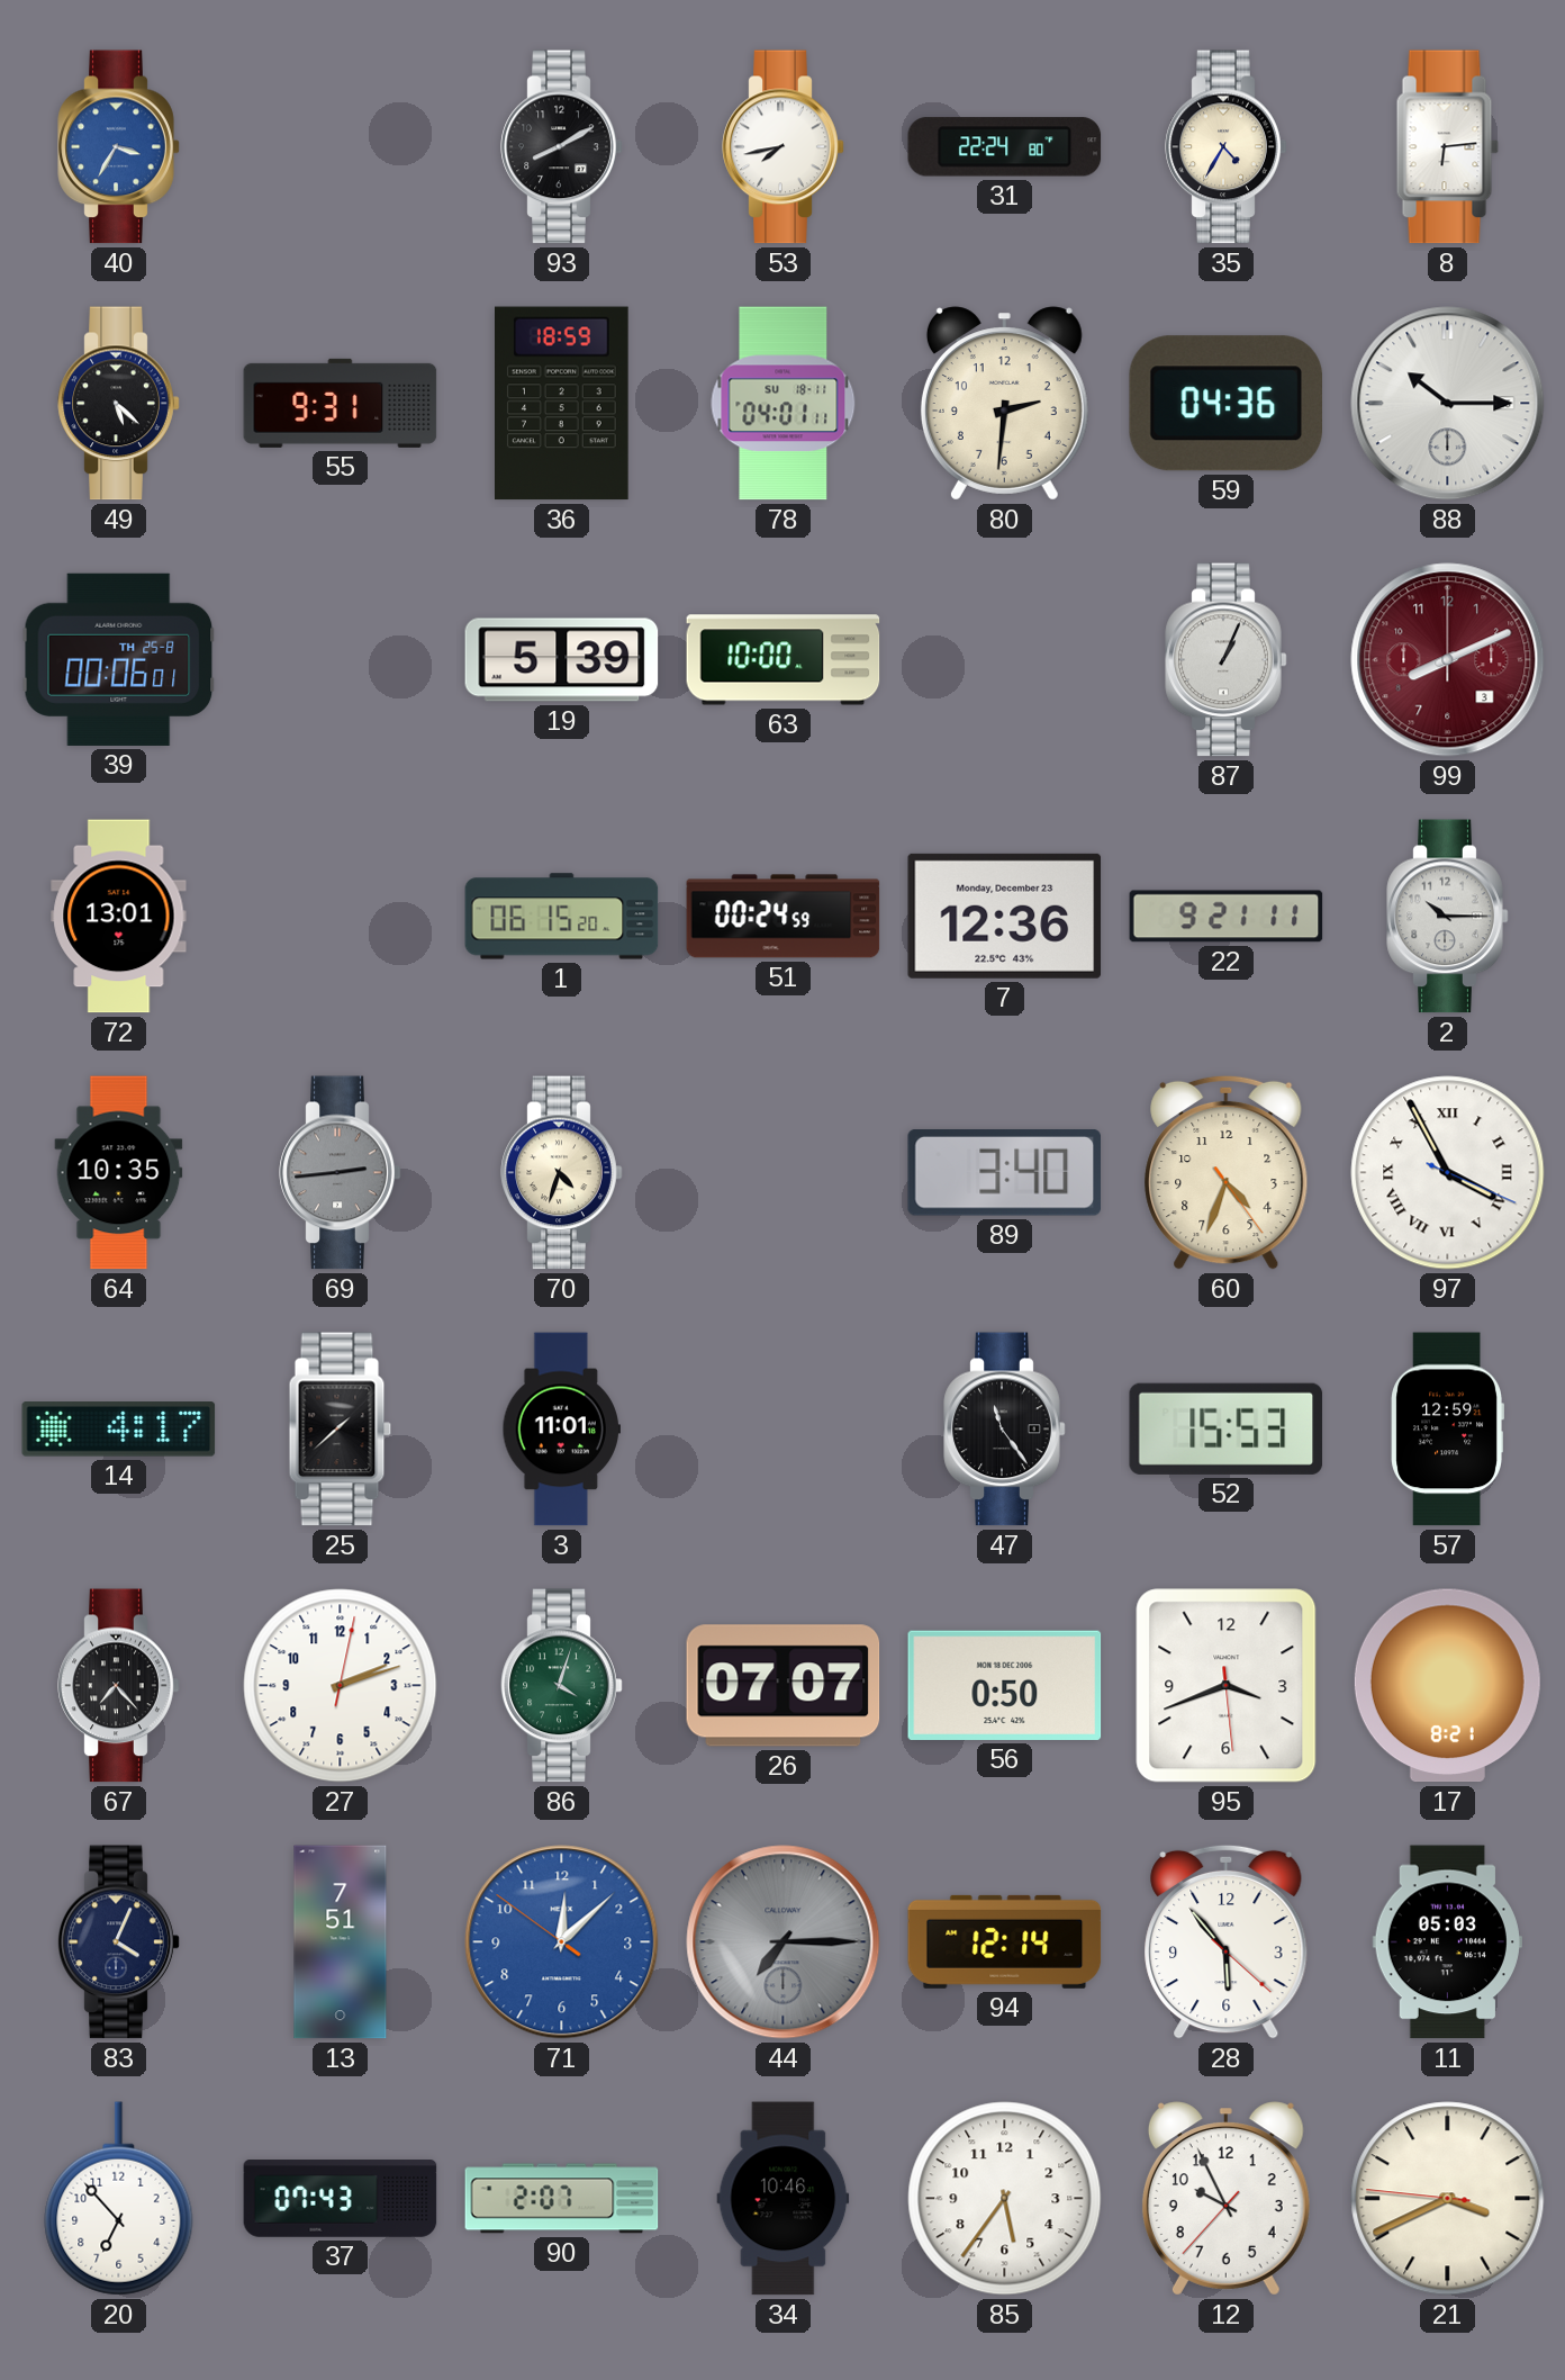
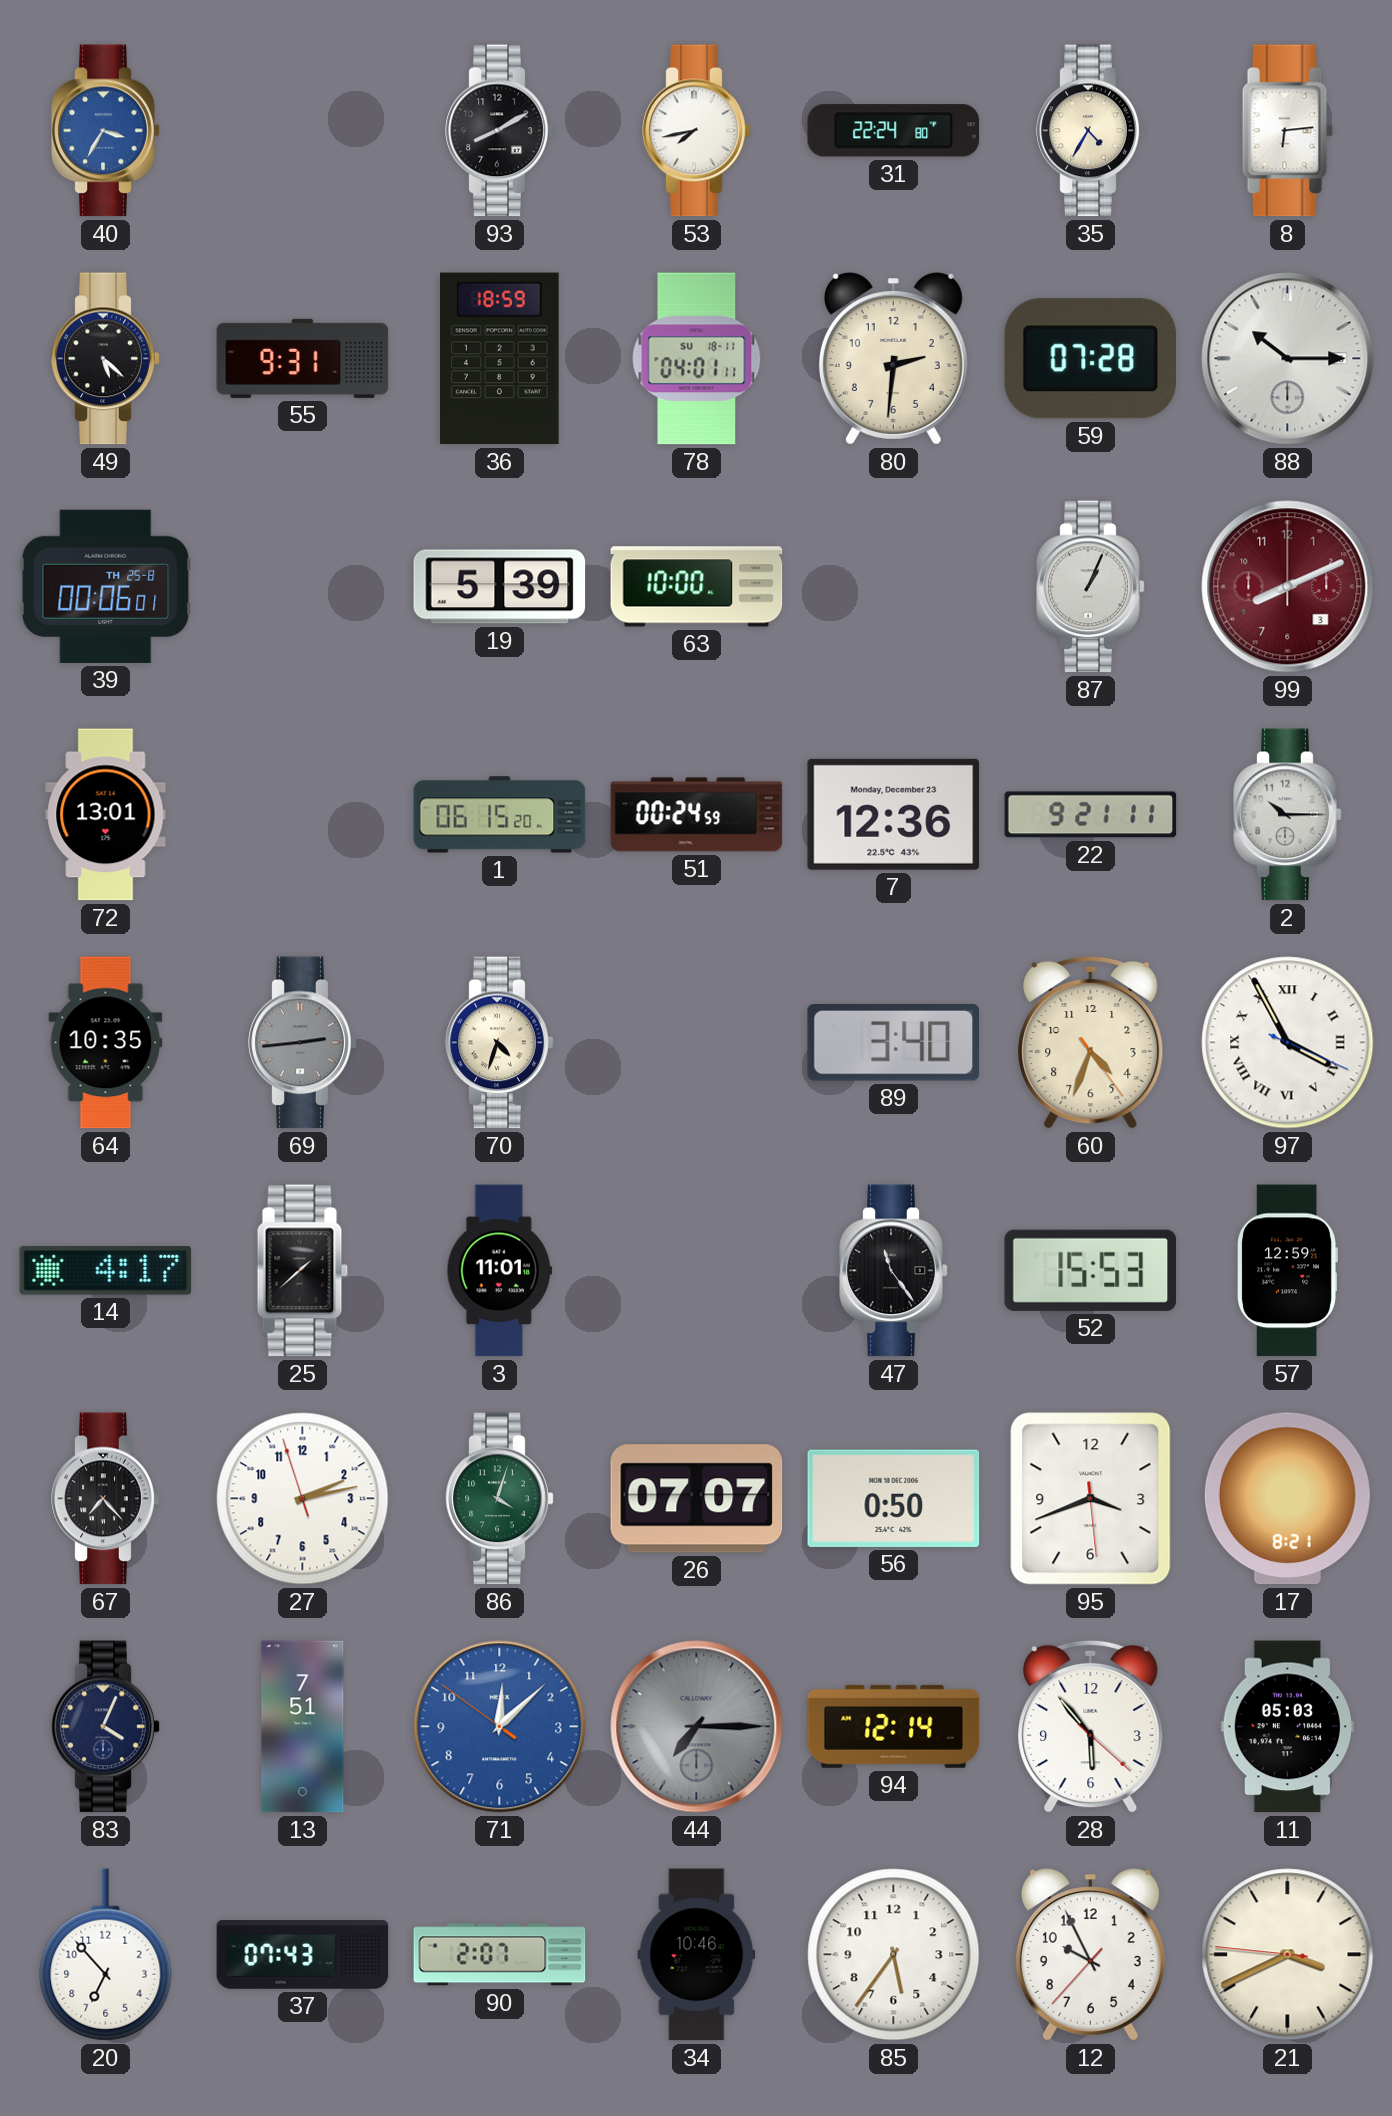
59: 04:36 -> 07:28
27: 2:12:02 -> 2:12:57
